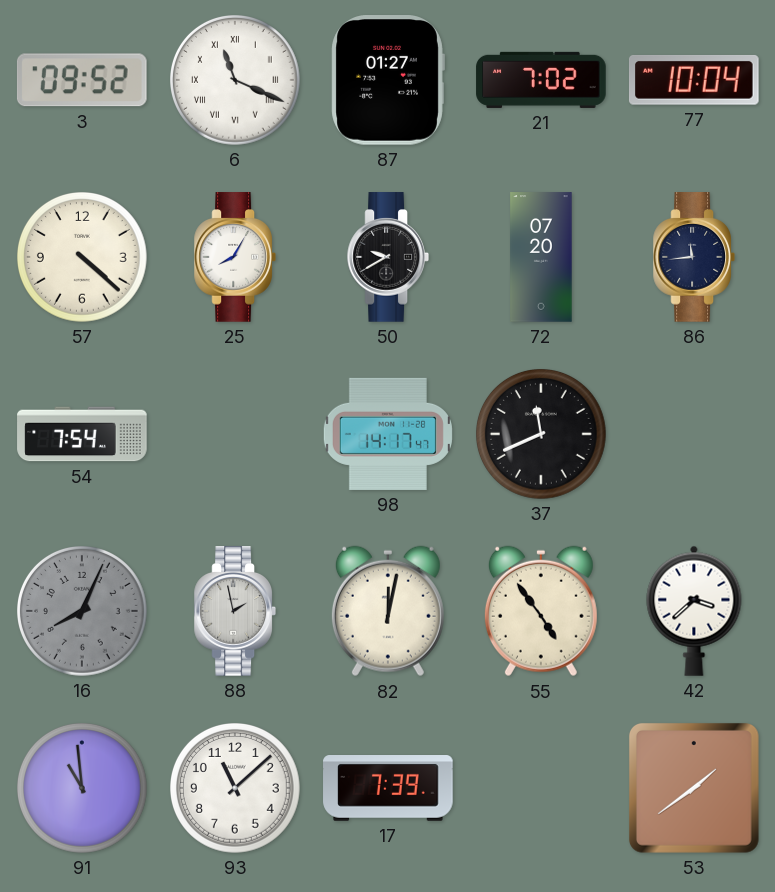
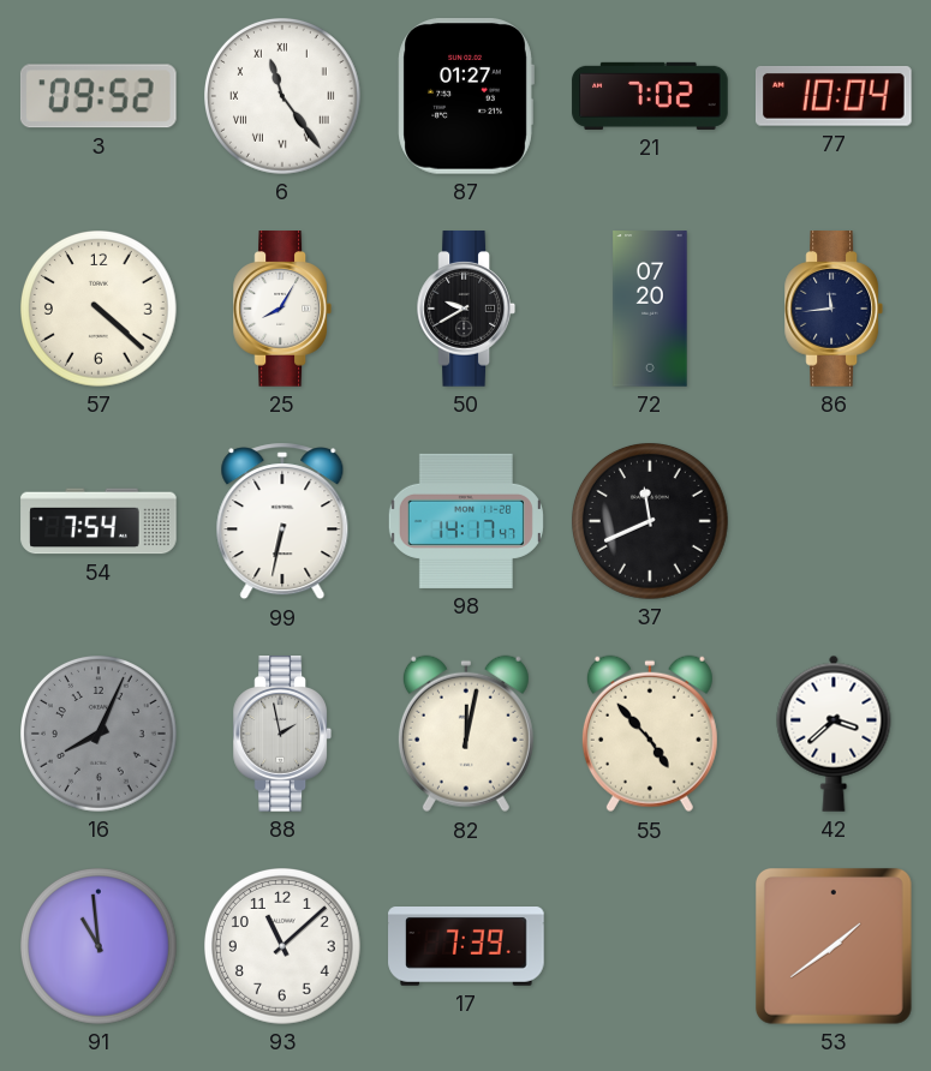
6: 11:19 -> 11:24
99: none -> 6:32
55: 4:54 -> 4:53
